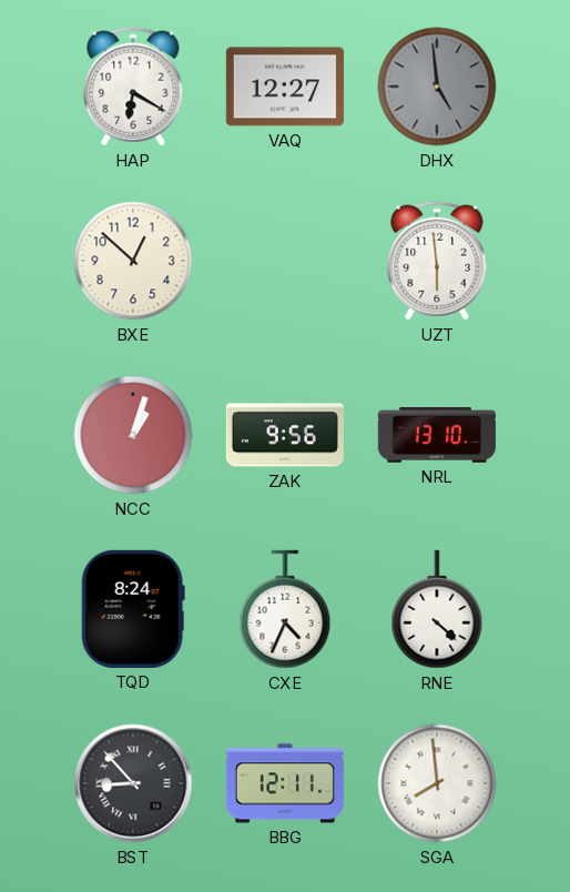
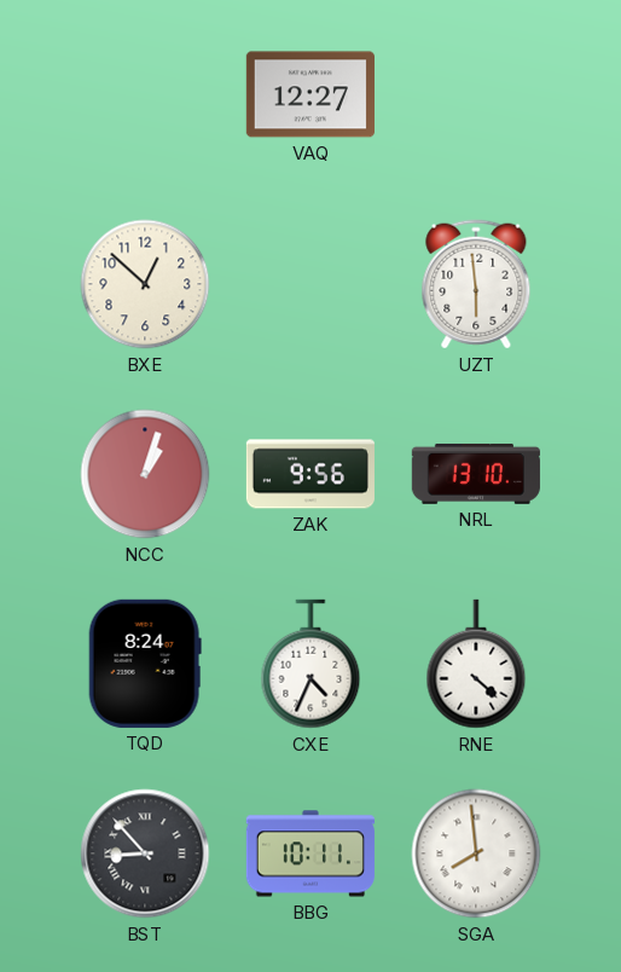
HAP: 6:20 -> none
DHX: 4:59 -> none
BBG: 12:11 -> 10:11
